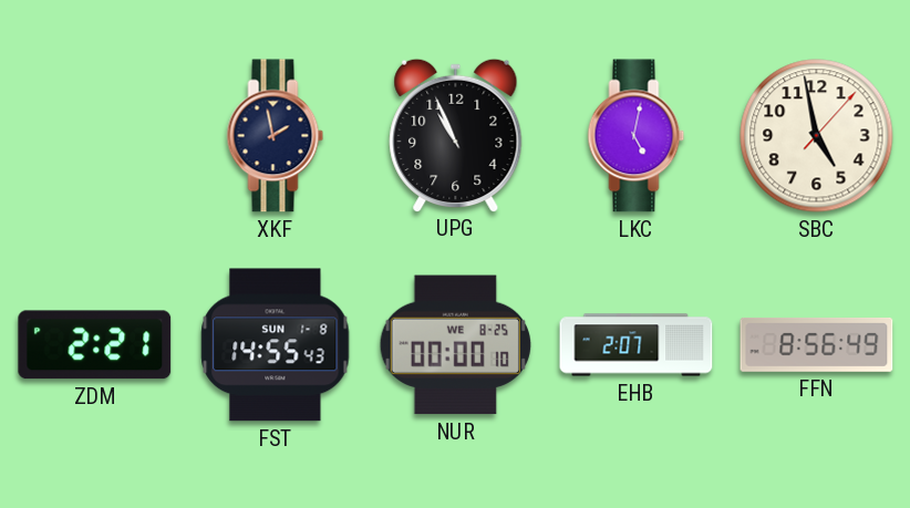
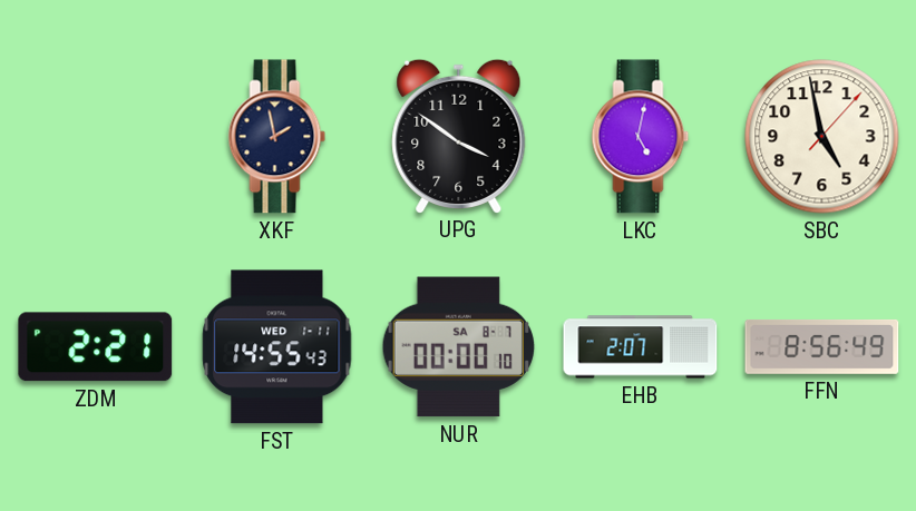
UPG: 10:56 -> 3:51
FST date: SUN 1-8 -> WED 1-11
NUR date: WE 8-25 -> SA 8-7
